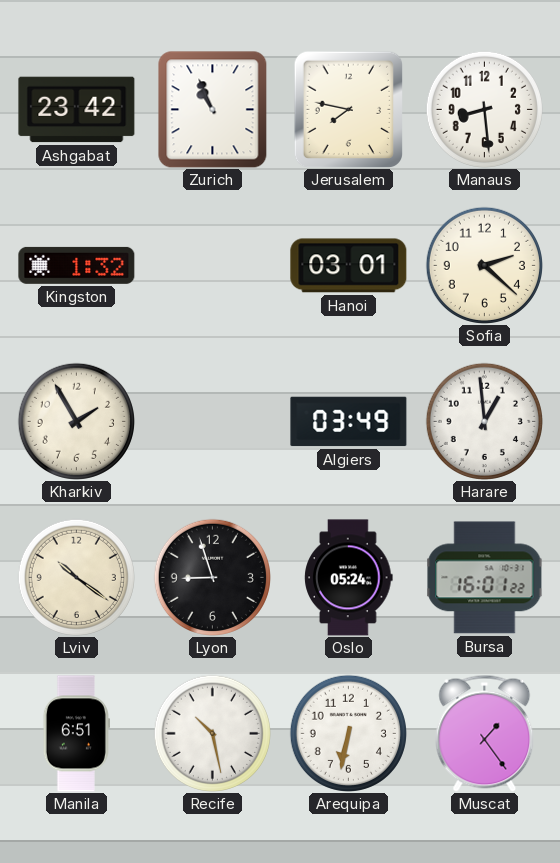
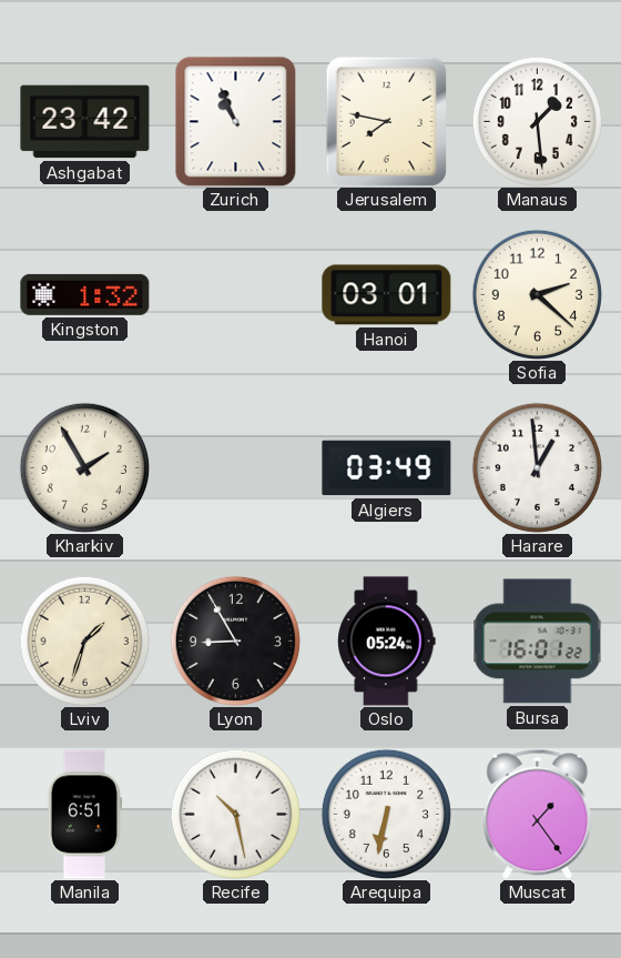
Manaus: 8:29 -> 1:29
Lviv: 10:21 -> 1:33
Lyon: 8:57 -> 8:55
